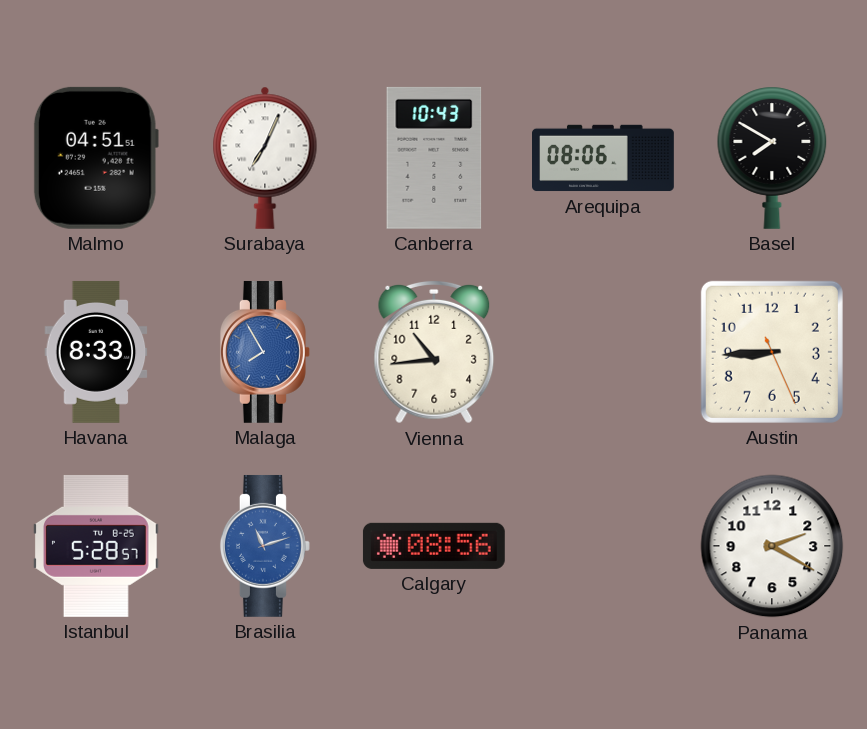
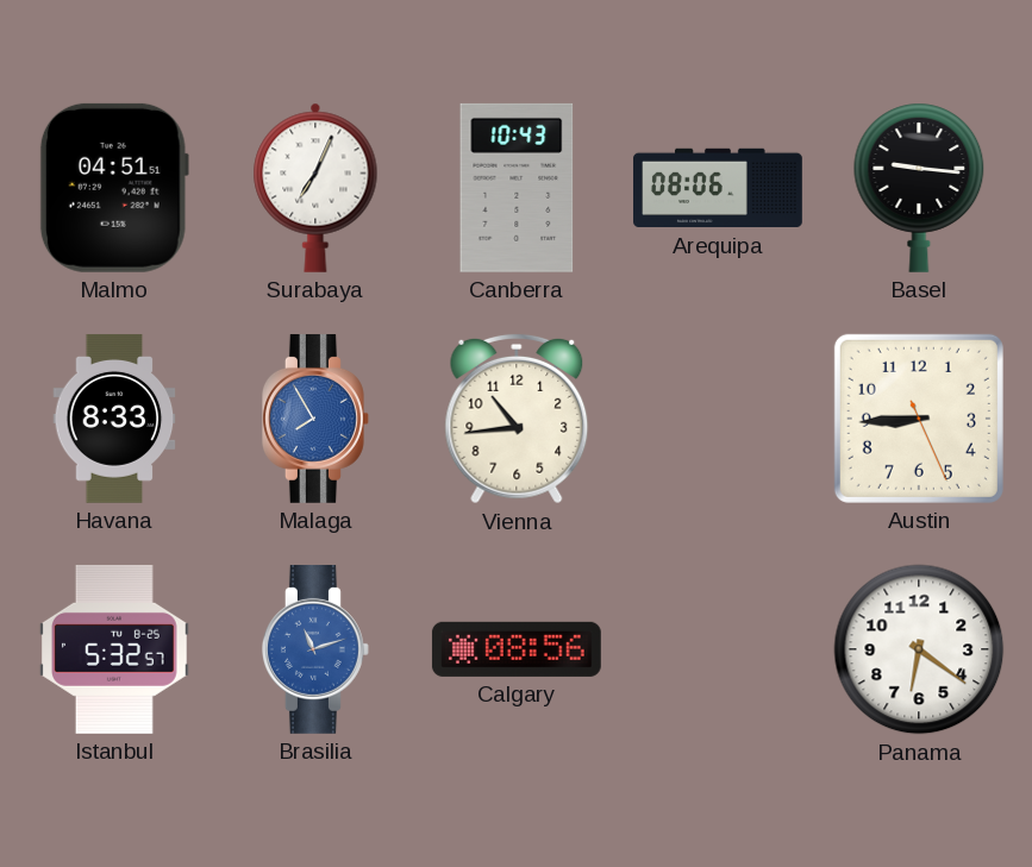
Basel: 7:50 -> 9:16
Istanbul: 5:28 -> 5:32
Panama: 2:20 -> 6:21
